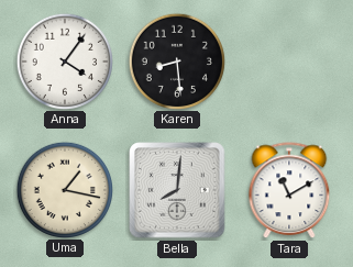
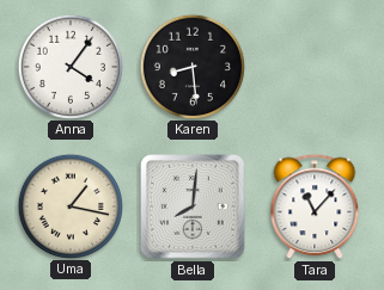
Tara: 11:10 -> 11:07
